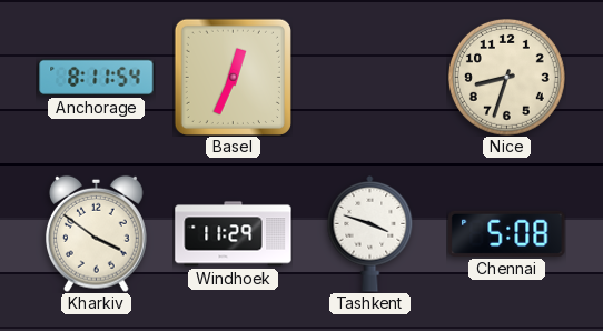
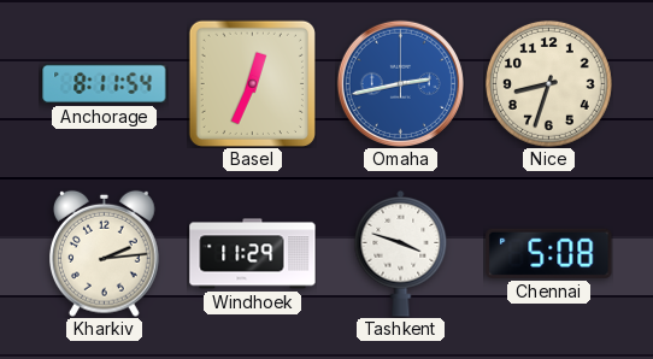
Omaha: none -> 2:43
Kharkiv: 3:51 -> 2:14
